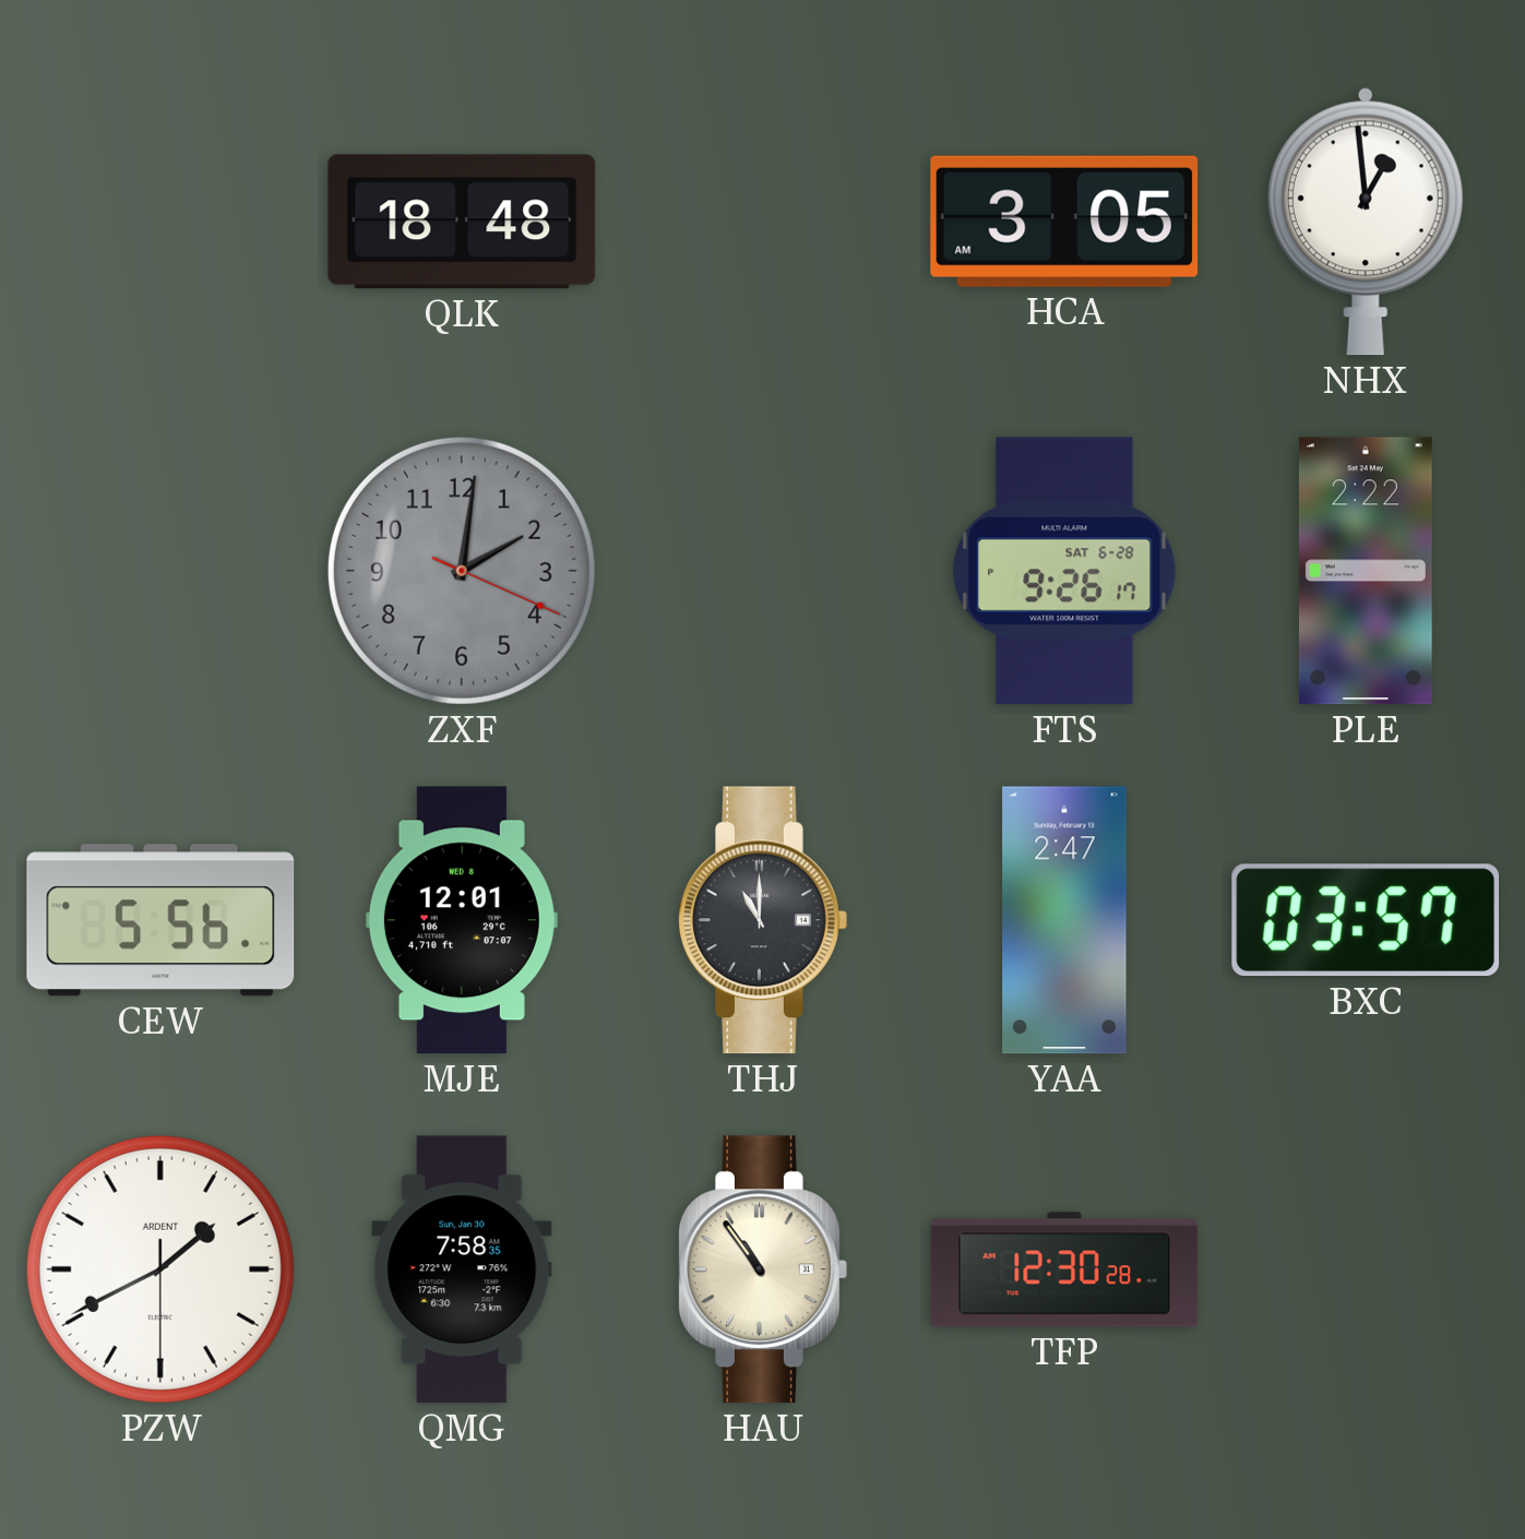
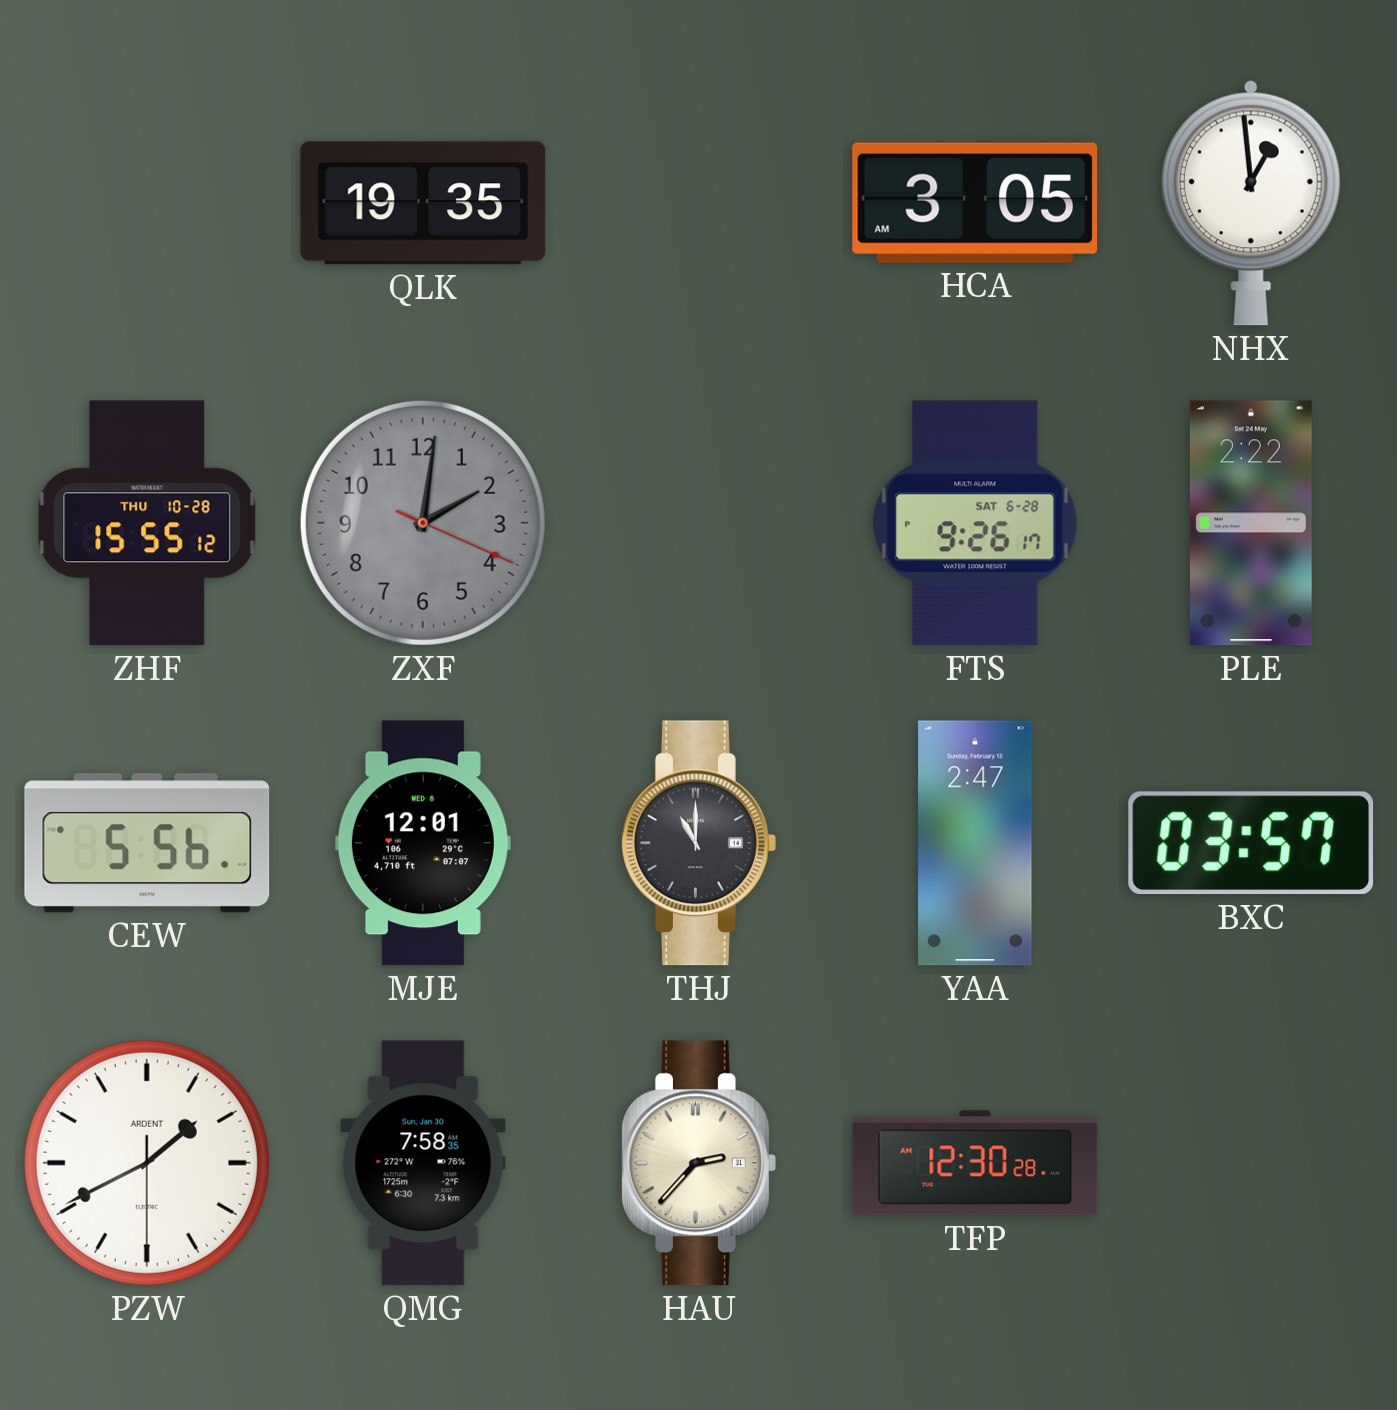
QLK: 18:48 -> 19:35
ZHF: none -> 15:55
HAU: 10:54 -> 2:37
